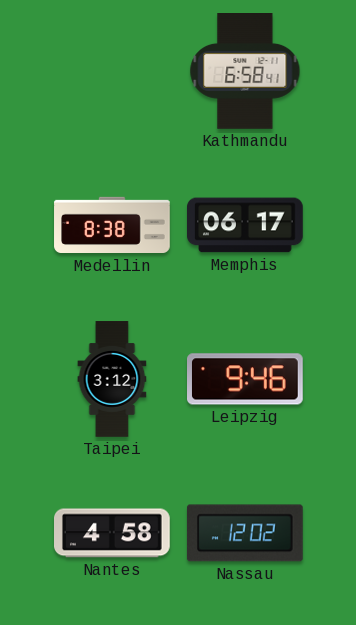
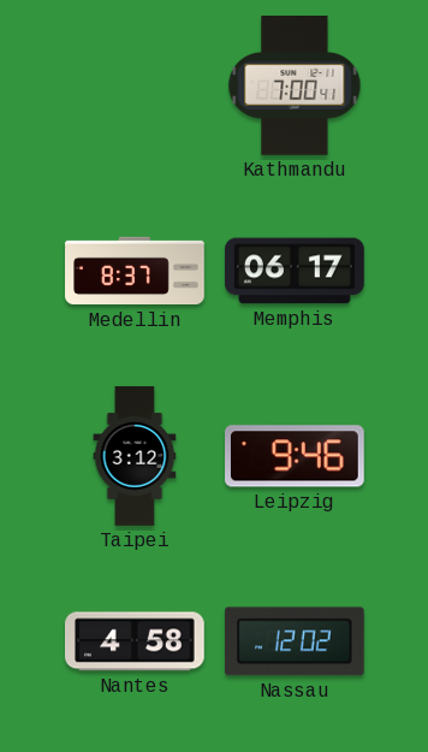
Kathmandu: 6:58 -> 7:00
Medellin: 8:38 -> 8:37
